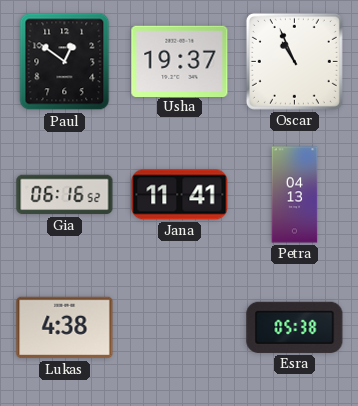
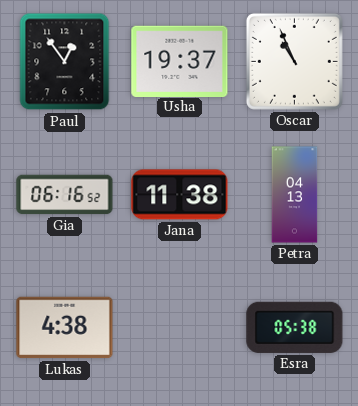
Paul: 12:51 -> 12:54
Jana: 11:41 -> 11:38
